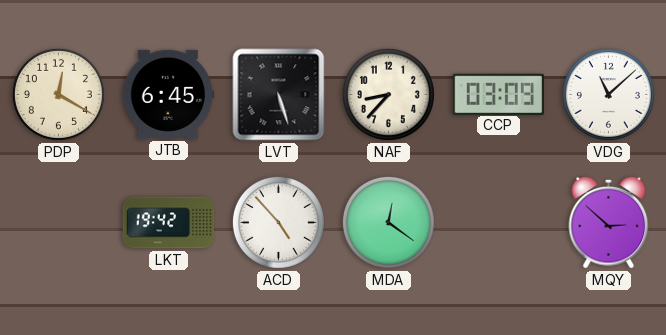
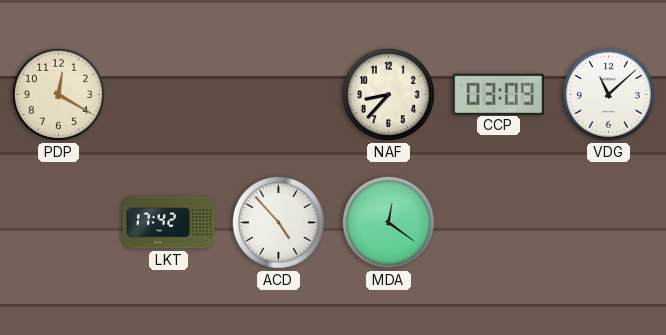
JTB: 6:45 -> none
LVT: 5:27 -> none
LKT: 19:42 -> 17:42
MQY: 2:52 -> none
